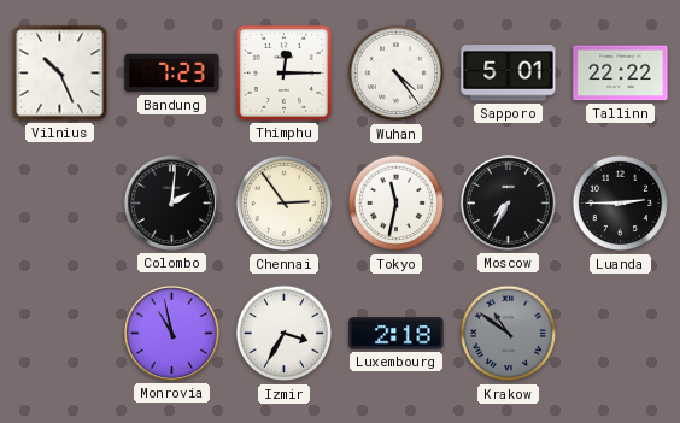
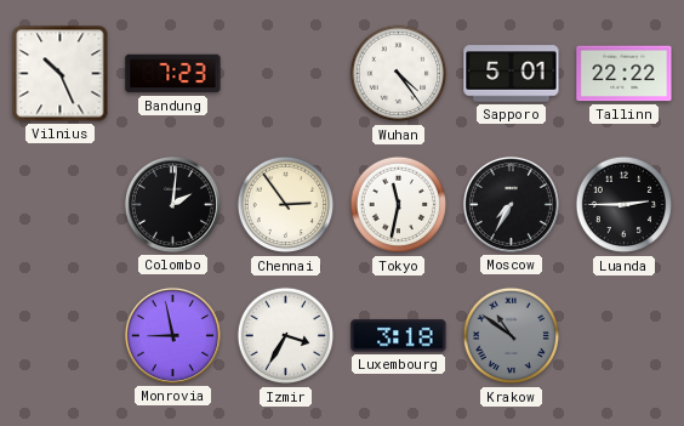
Thimphu: 12:15 -> none
Monrovia: 10:58 -> 8:58
Luxembourg: 2:18 -> 3:18
